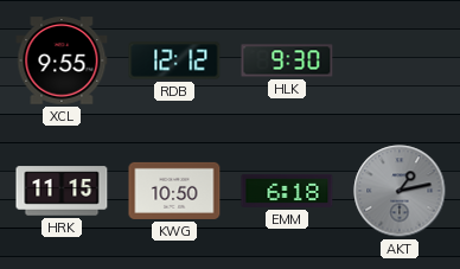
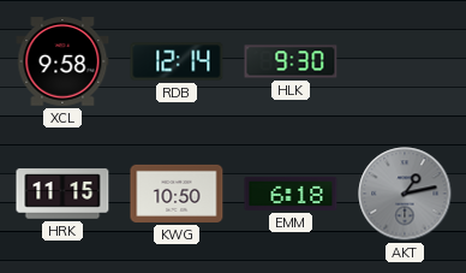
XCL: 9:55 -> 9:58
RDB: 12:12 -> 12:14
